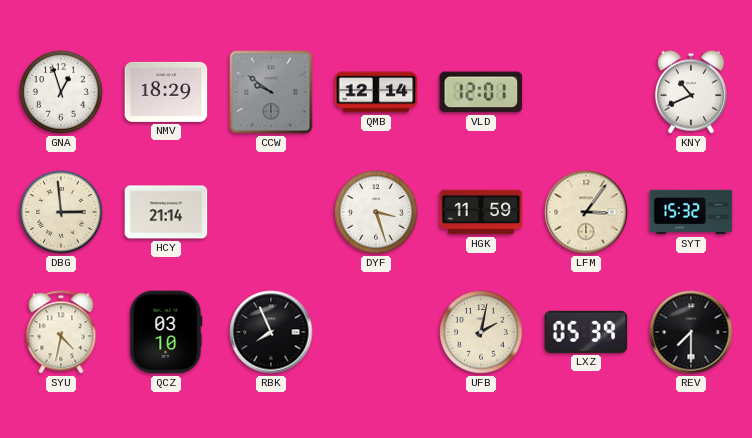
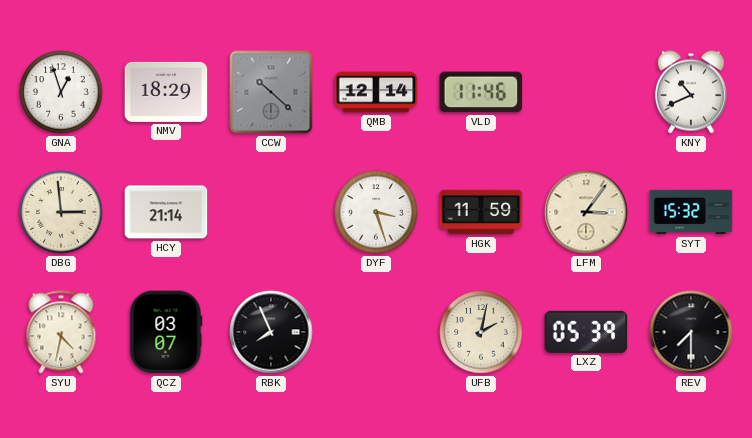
CCW: 9:51 -> 10:22
VLD: 12:01 -> 11:46
QCZ: 03:10 -> 03:07
